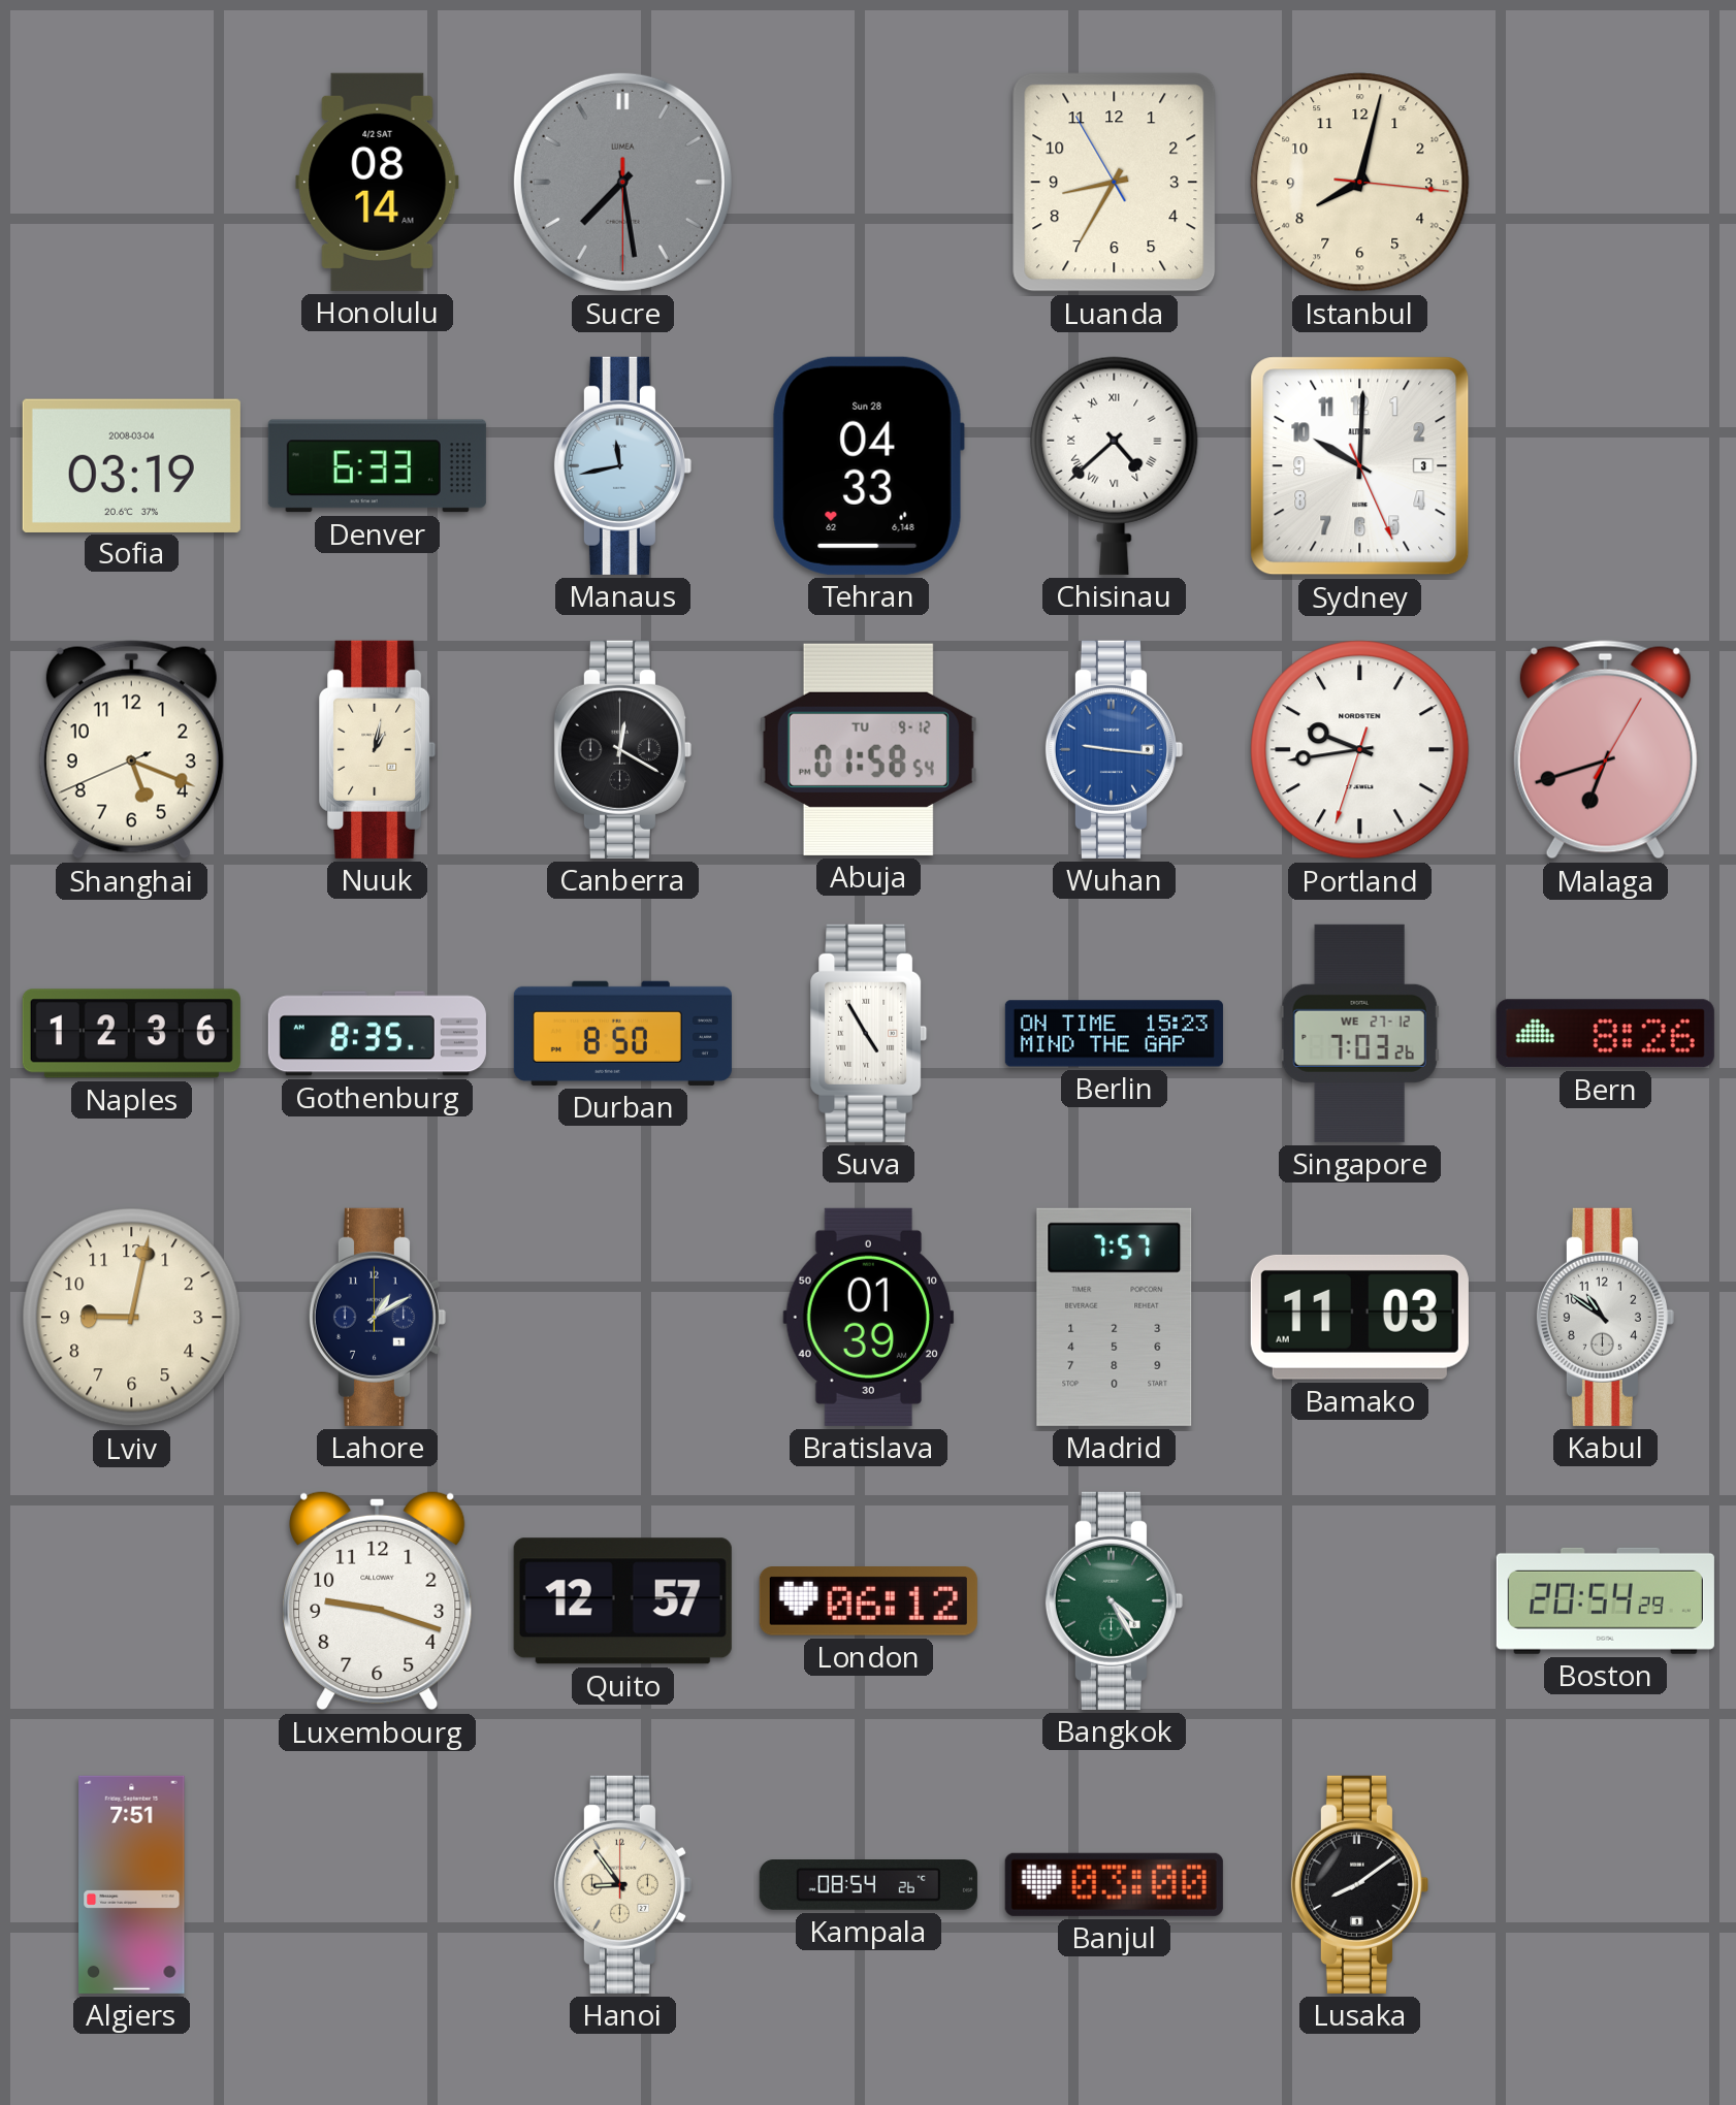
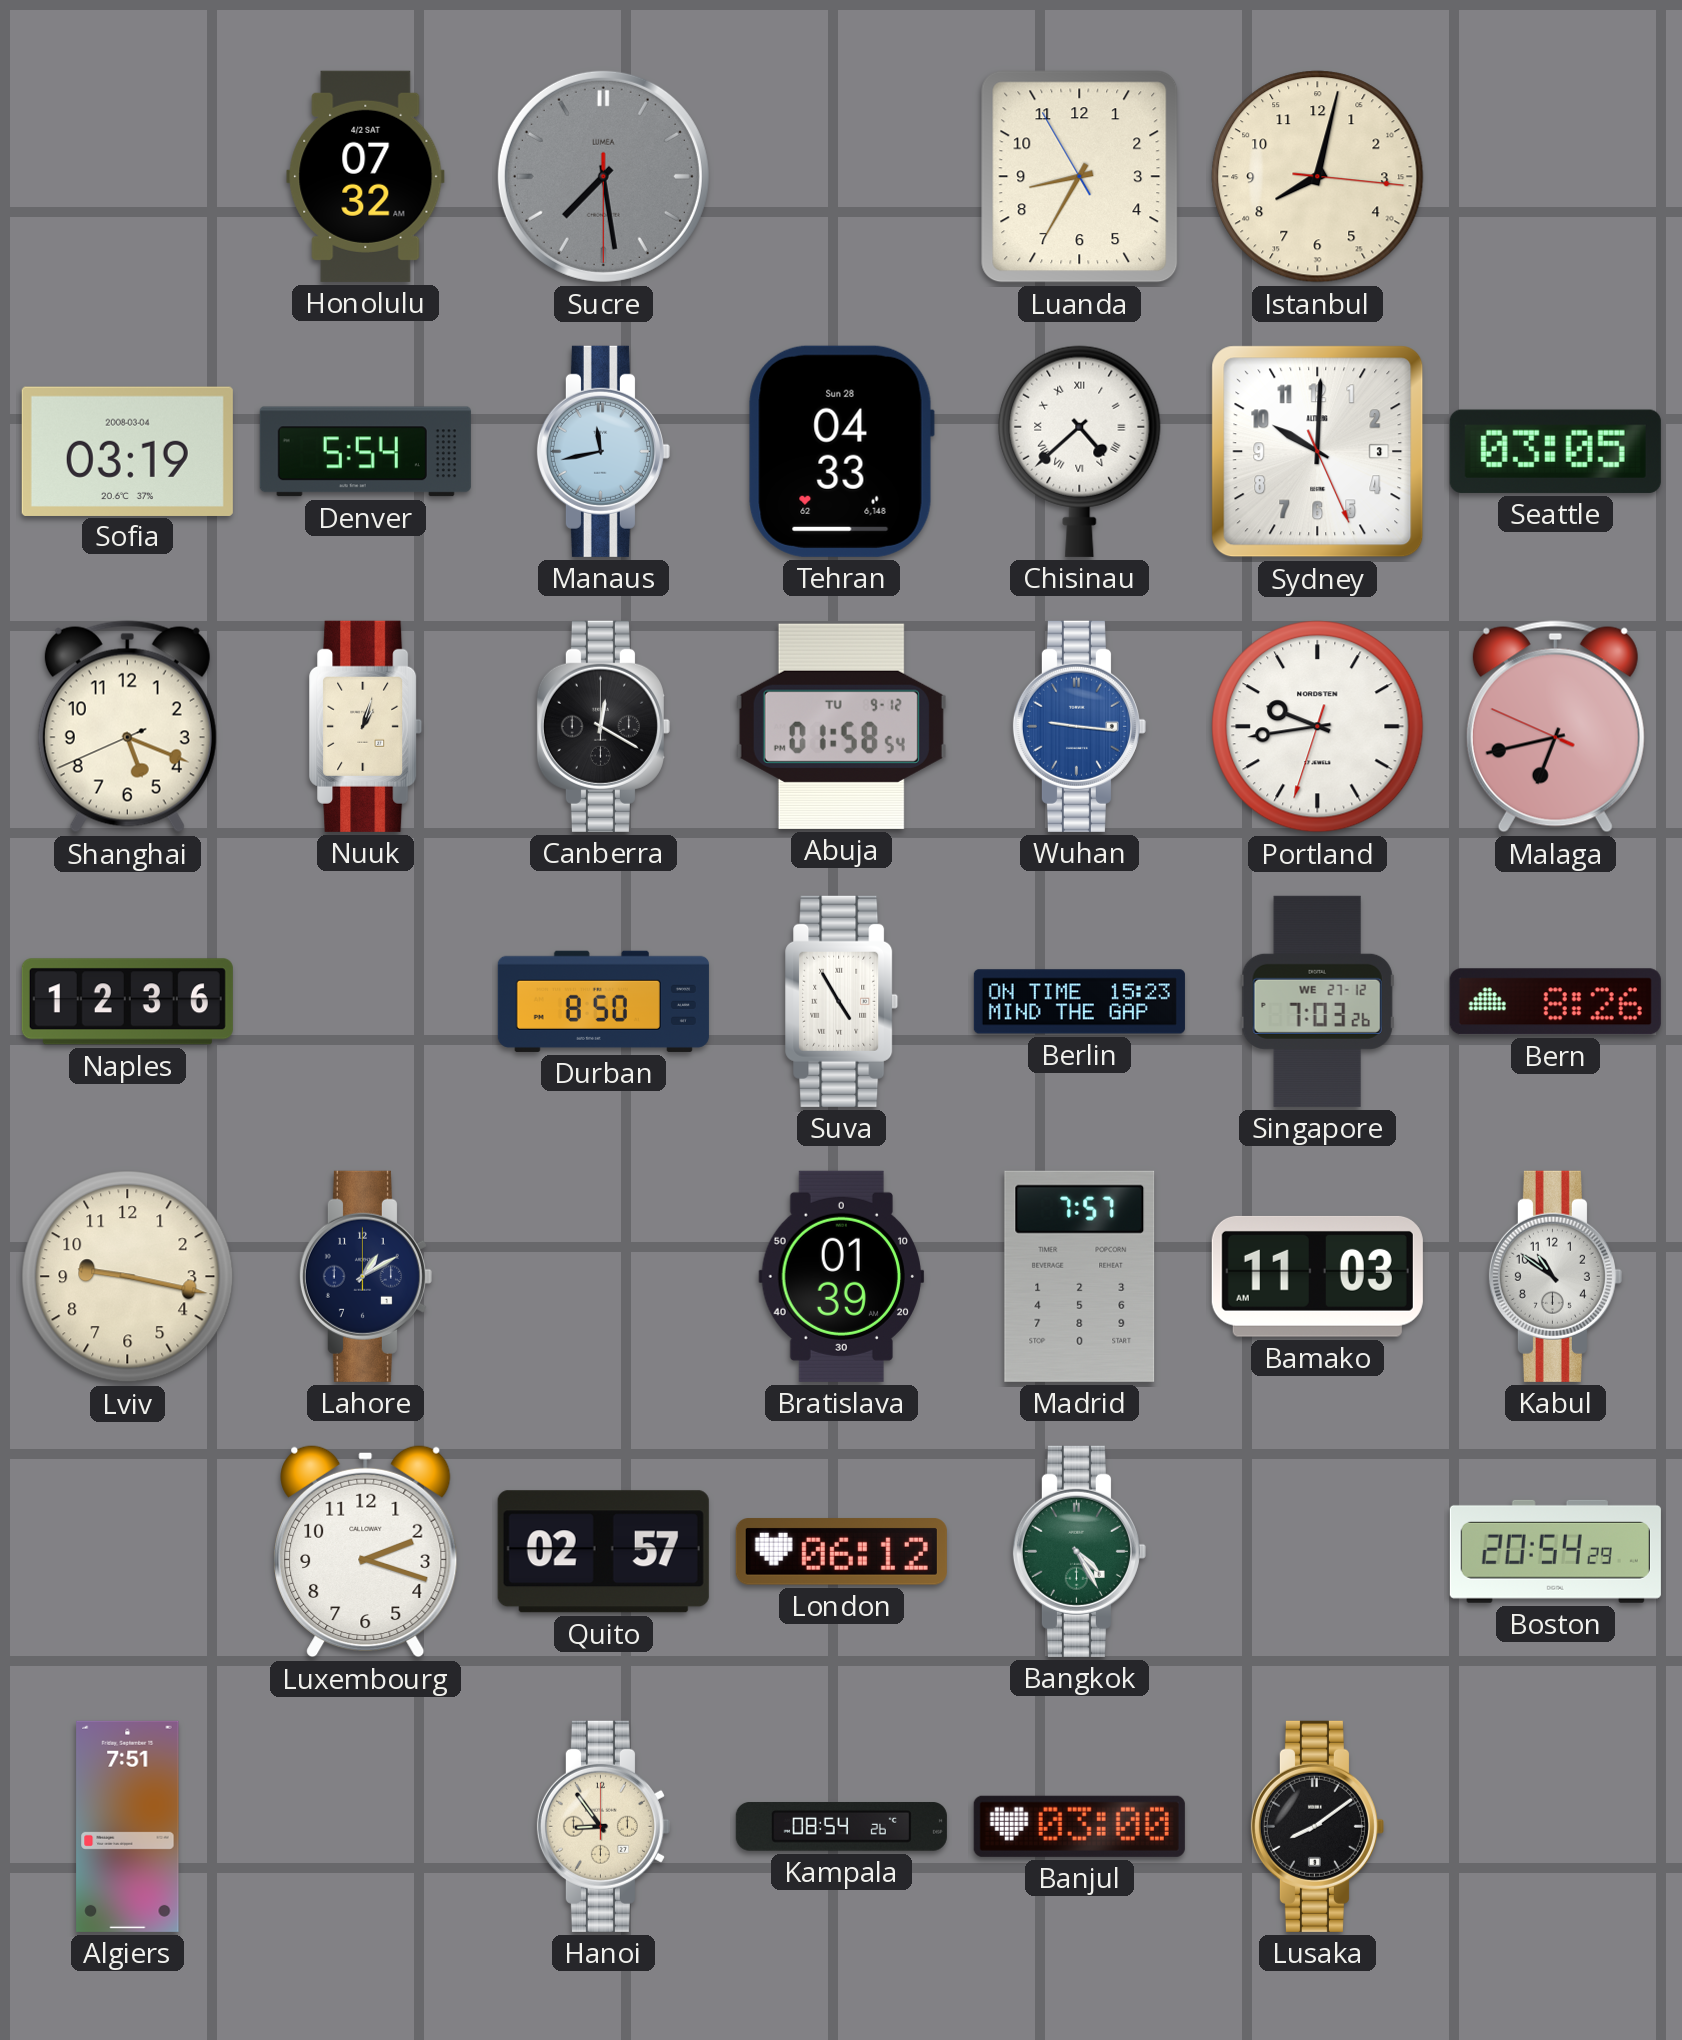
Honolulu: 08:14 -> 07:32
Denver: 6:33 -> 5:54
Seattle: none -> 03:05
Nuuk: 1:02 -> 1:03
Malaga: 6:42:05 -> 6:42:49
Gothenburg: 8:35 -> none
Lviv: 9:02 -> 9:17
Luxembourg: 9:18 -> 2:18
Quito: 12:57 -> 02:57
